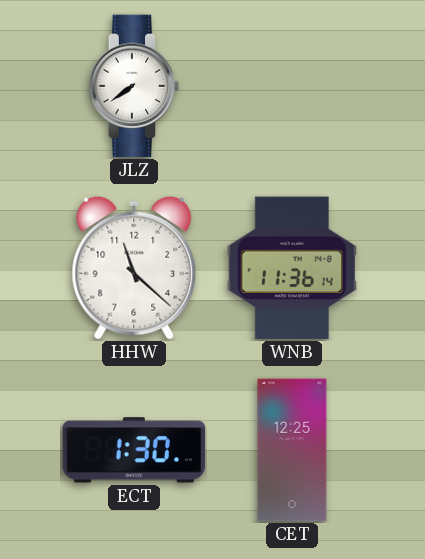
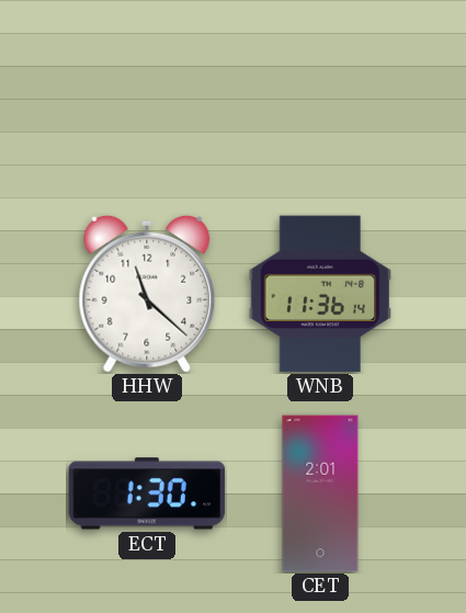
JLZ: 7:39 -> none
CET: 12:25 -> 2:01
